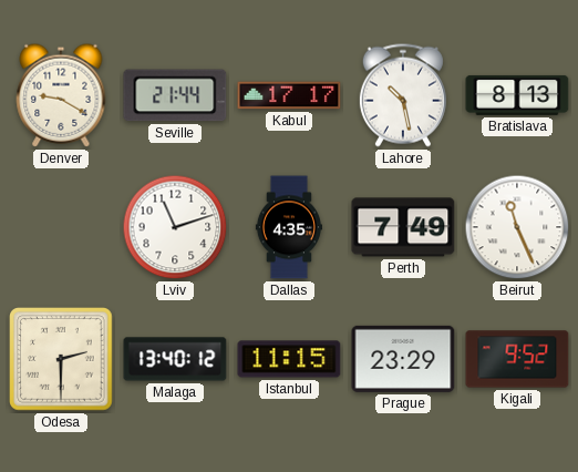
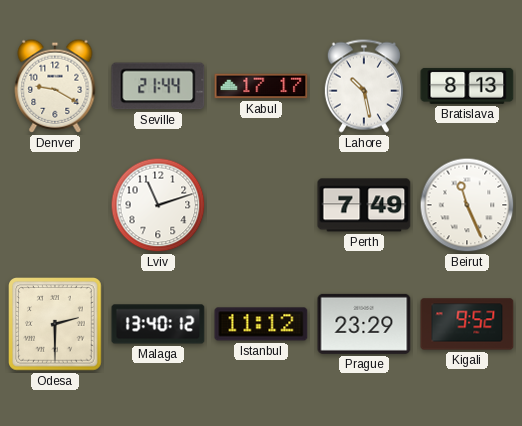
Dallas: 4:35 -> none
Istanbul: 11:15 -> 11:12
